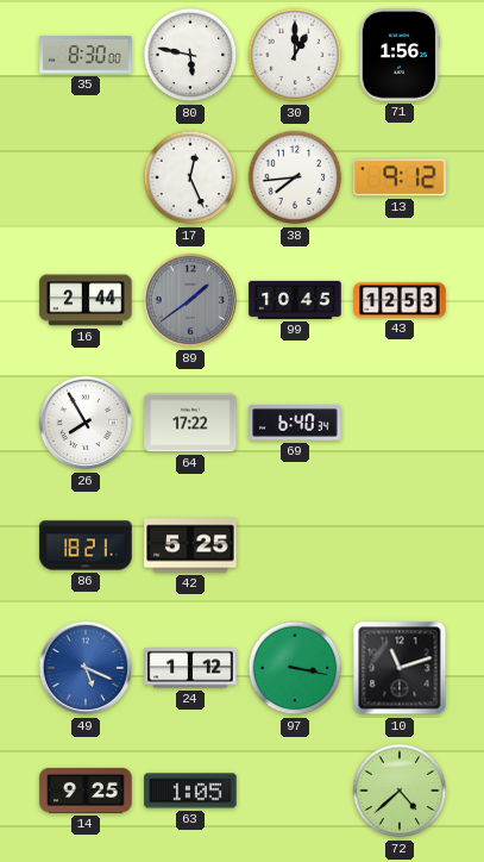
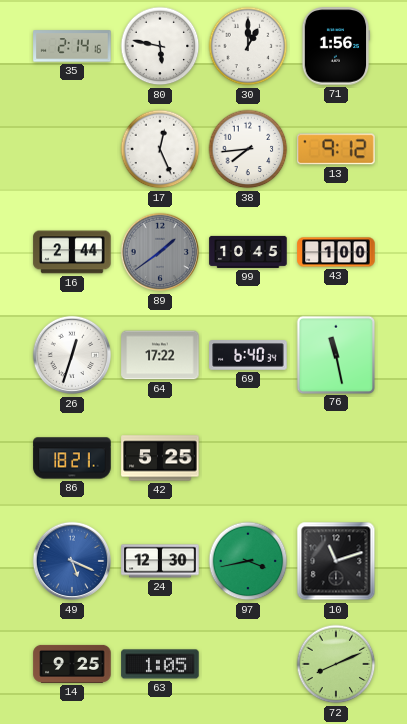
35: 8:30 -> 2:14
43: 12:53 -> 1:00
26: 7:55 -> 12:33
76: none -> 11:28
24: 1:12 -> 12:30
97: 3:17 -> 3:43
72: 4:38 -> 8:11
